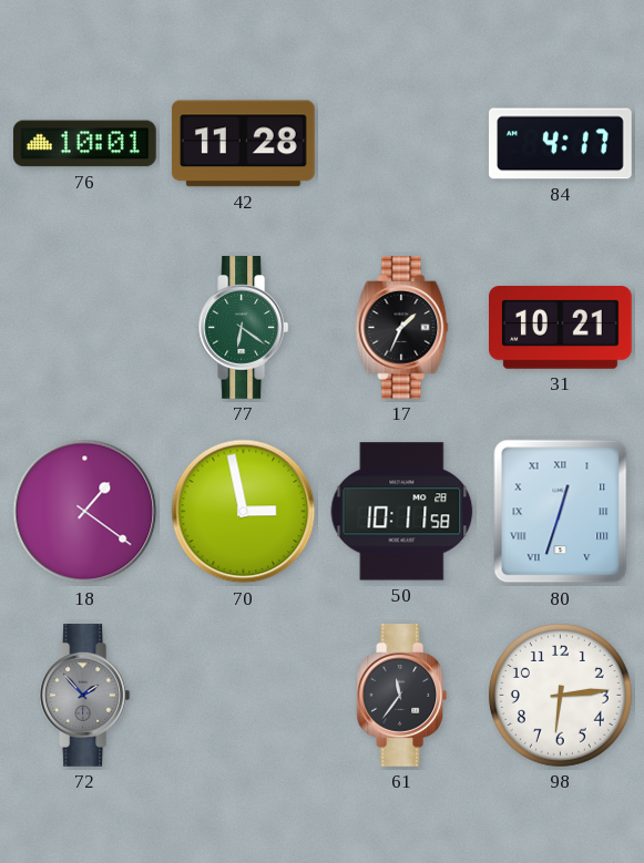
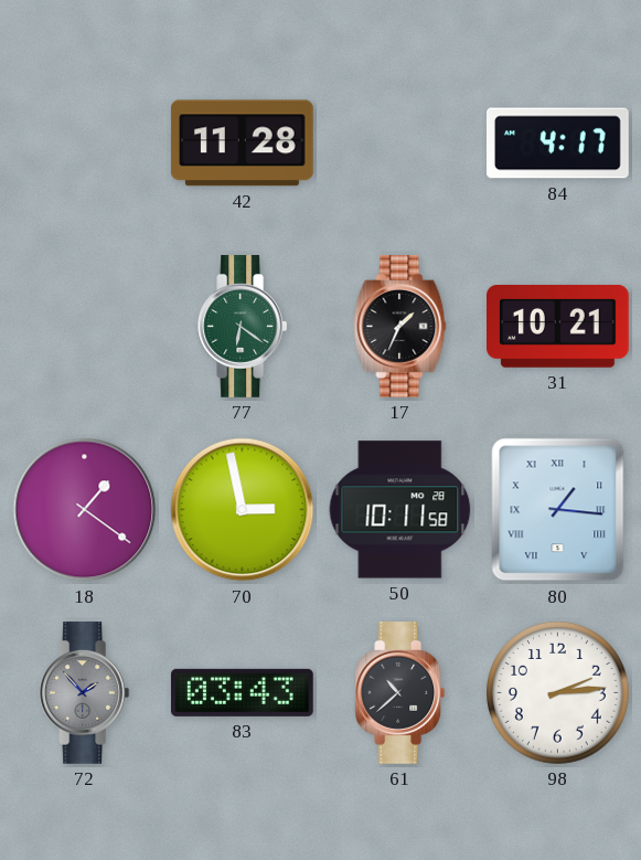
76: 10:01 -> none
80: 12:33 -> 1:16
83: none -> 03:43
61: 11:36 -> 10:38
98: 6:14 -> 2:14
